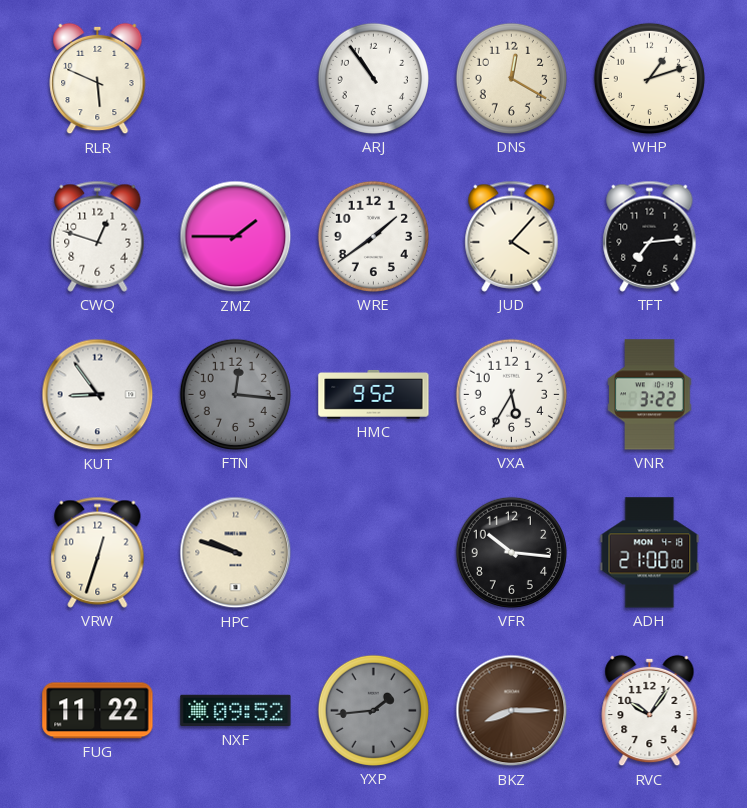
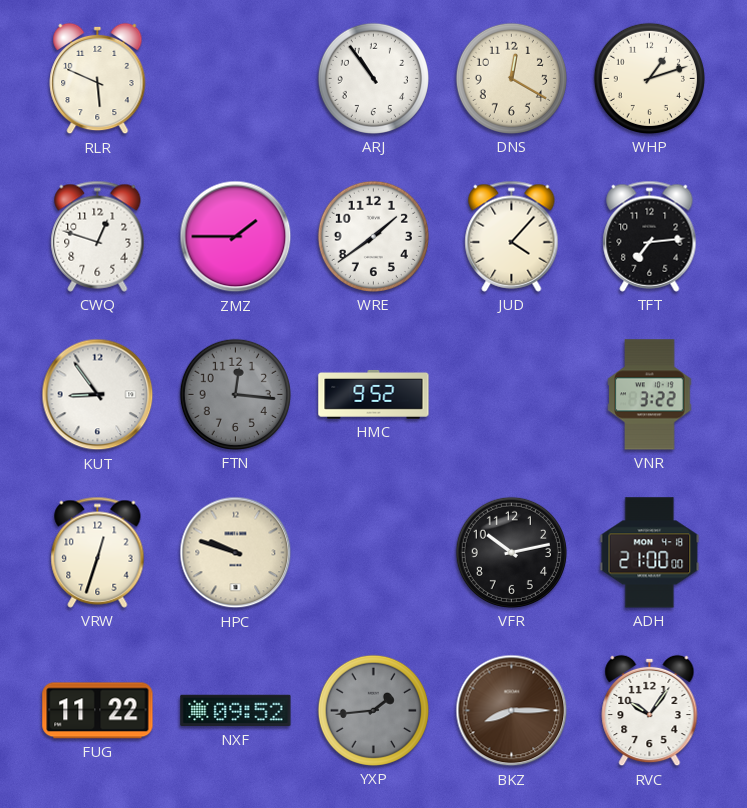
VXA: 5:35 -> none
VFR: 10:16 -> 10:13
